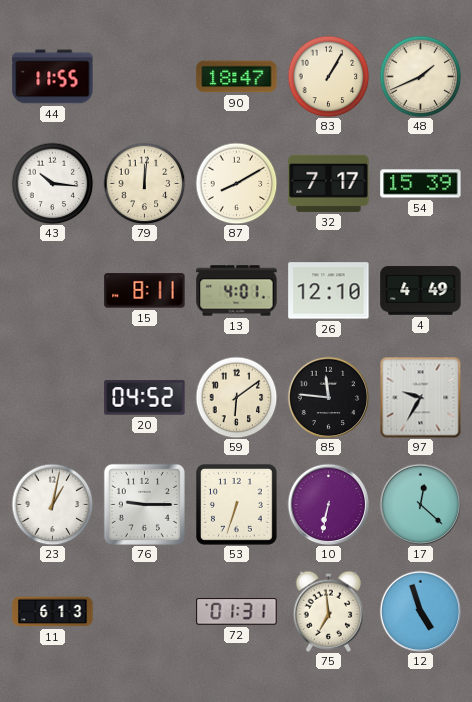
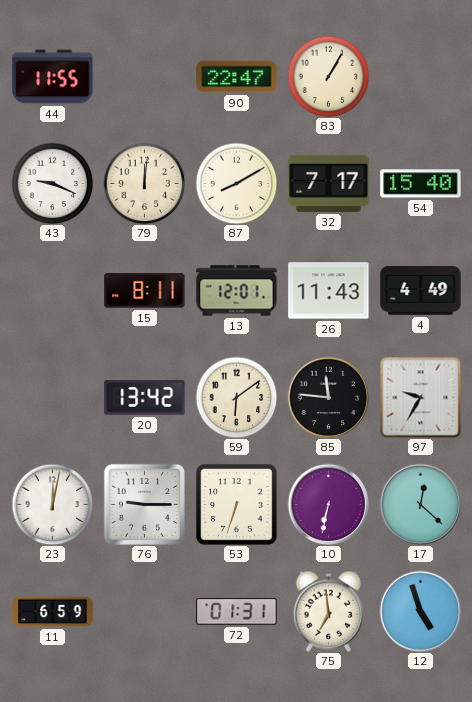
90: 18:47 -> 22:47
48: 1:41 -> none
43: 10:16 -> 9:19
54: 15:39 -> 15:40
13: 4:01 -> 12:01
26: 12:10 -> 11:43
20: 04:52 -> 13:42
23: 1:02 -> 12:02
11: 6:13 -> 6:59
